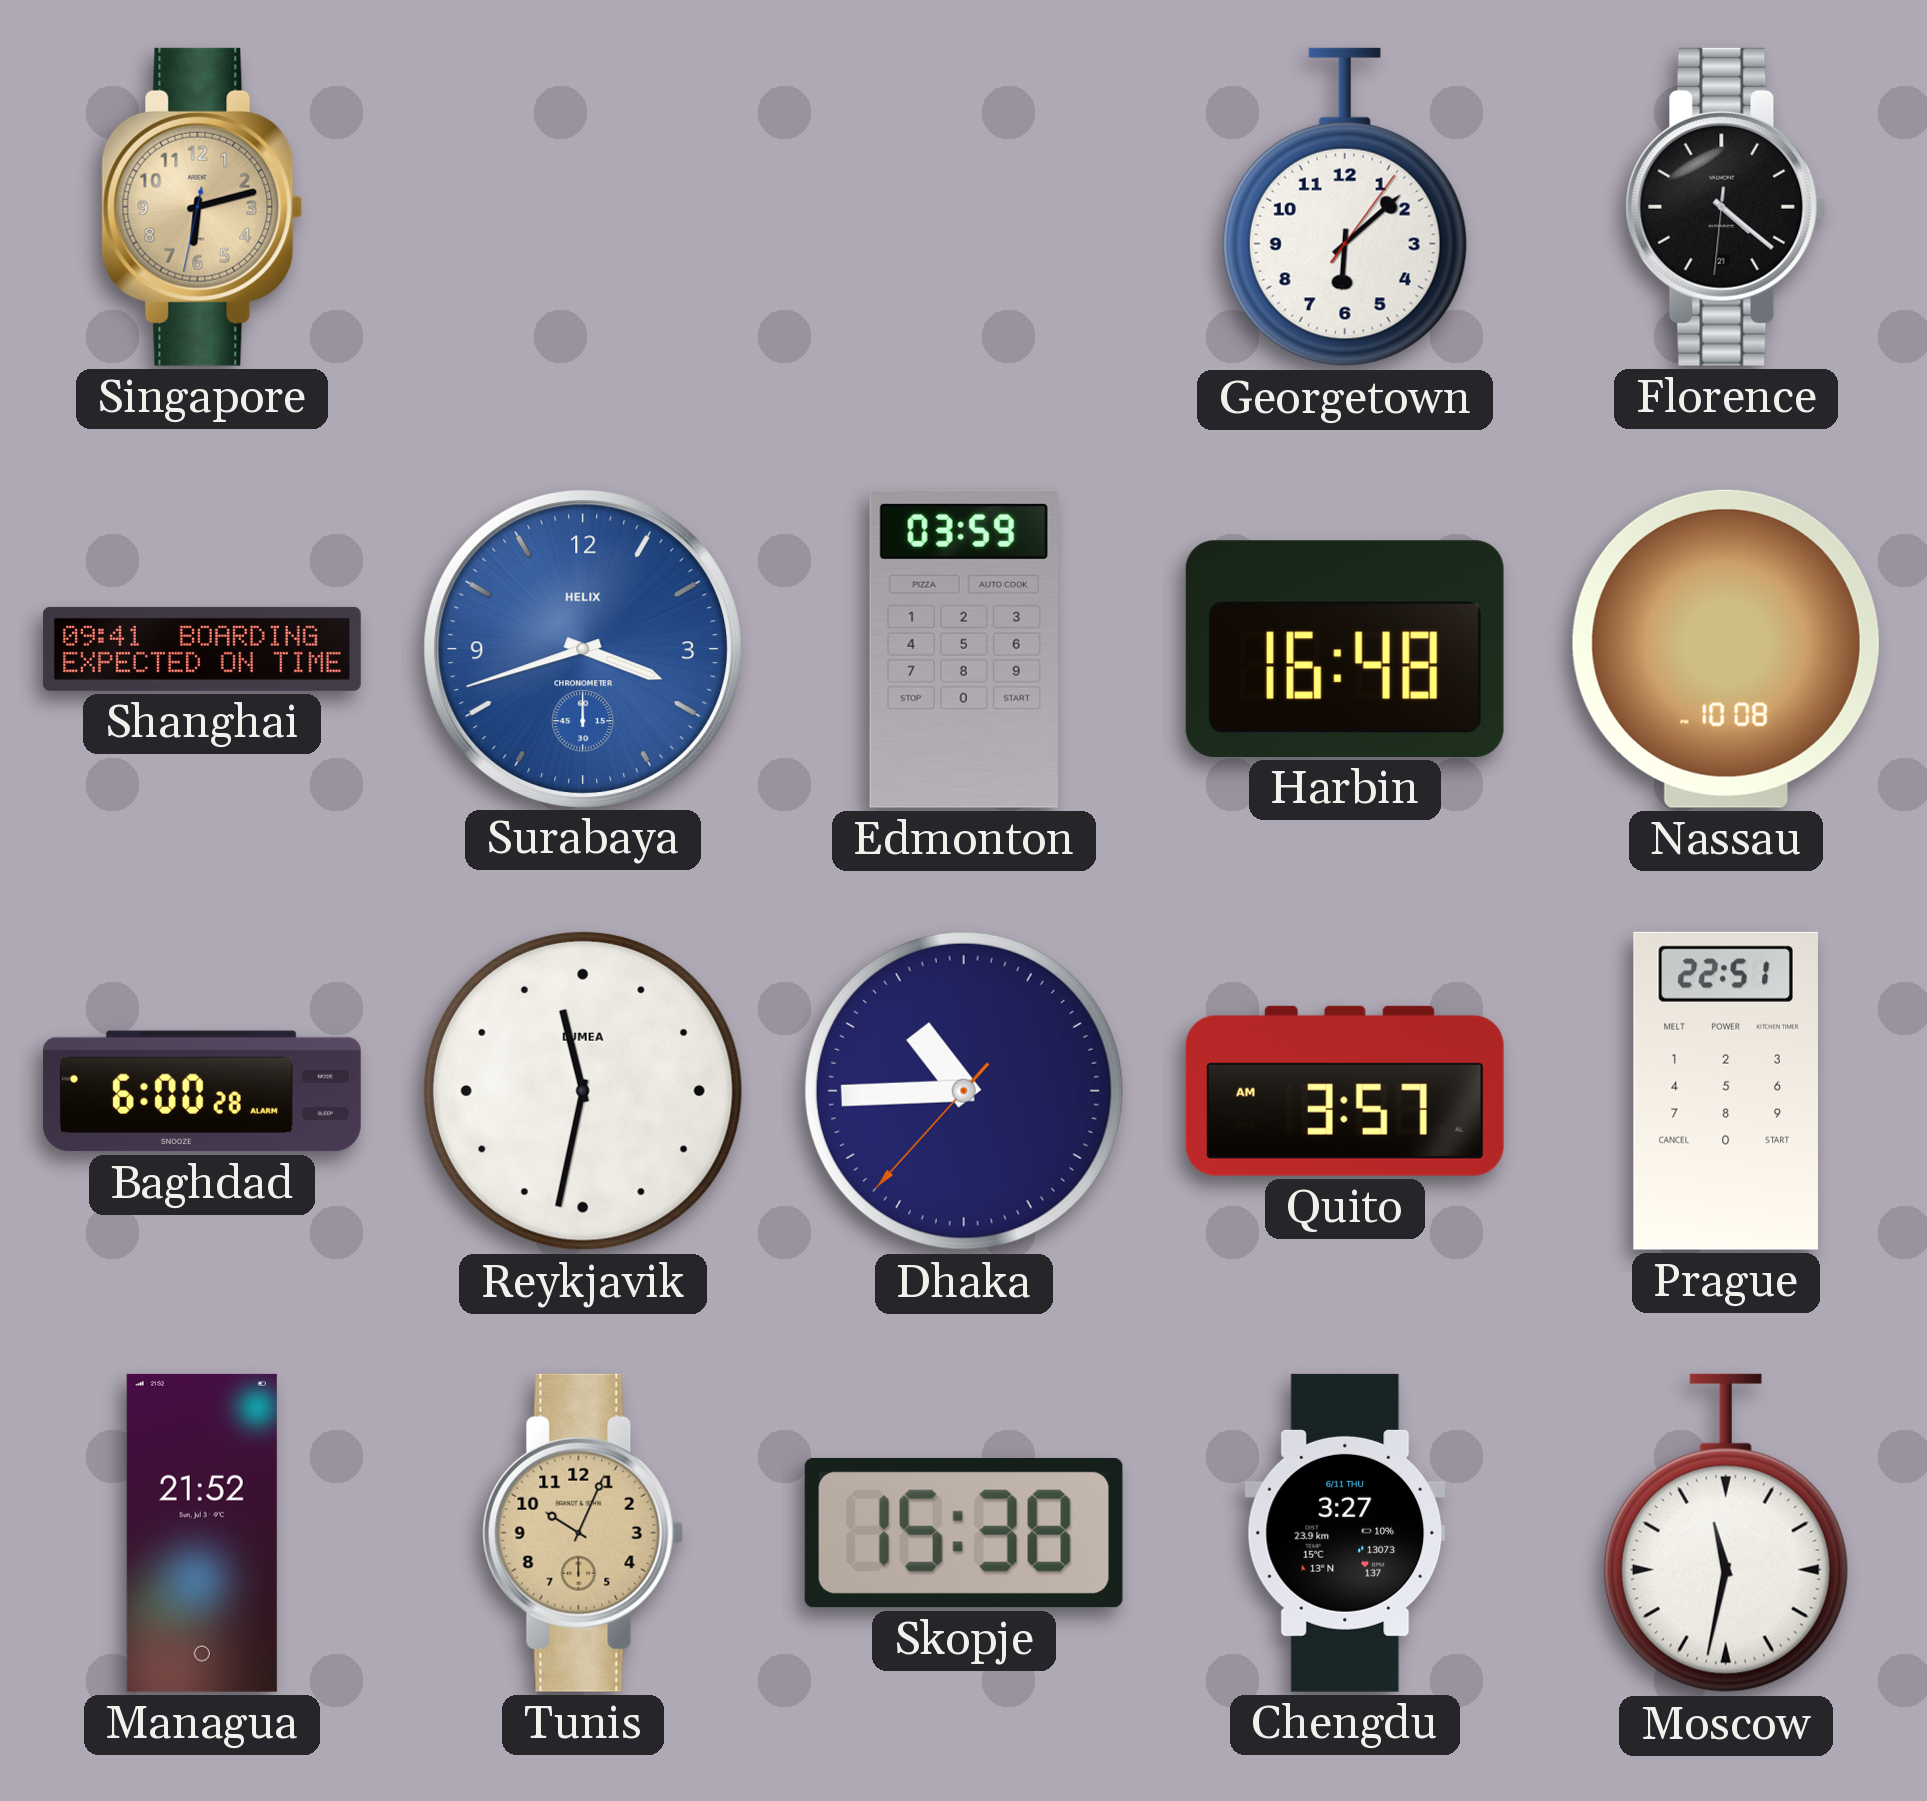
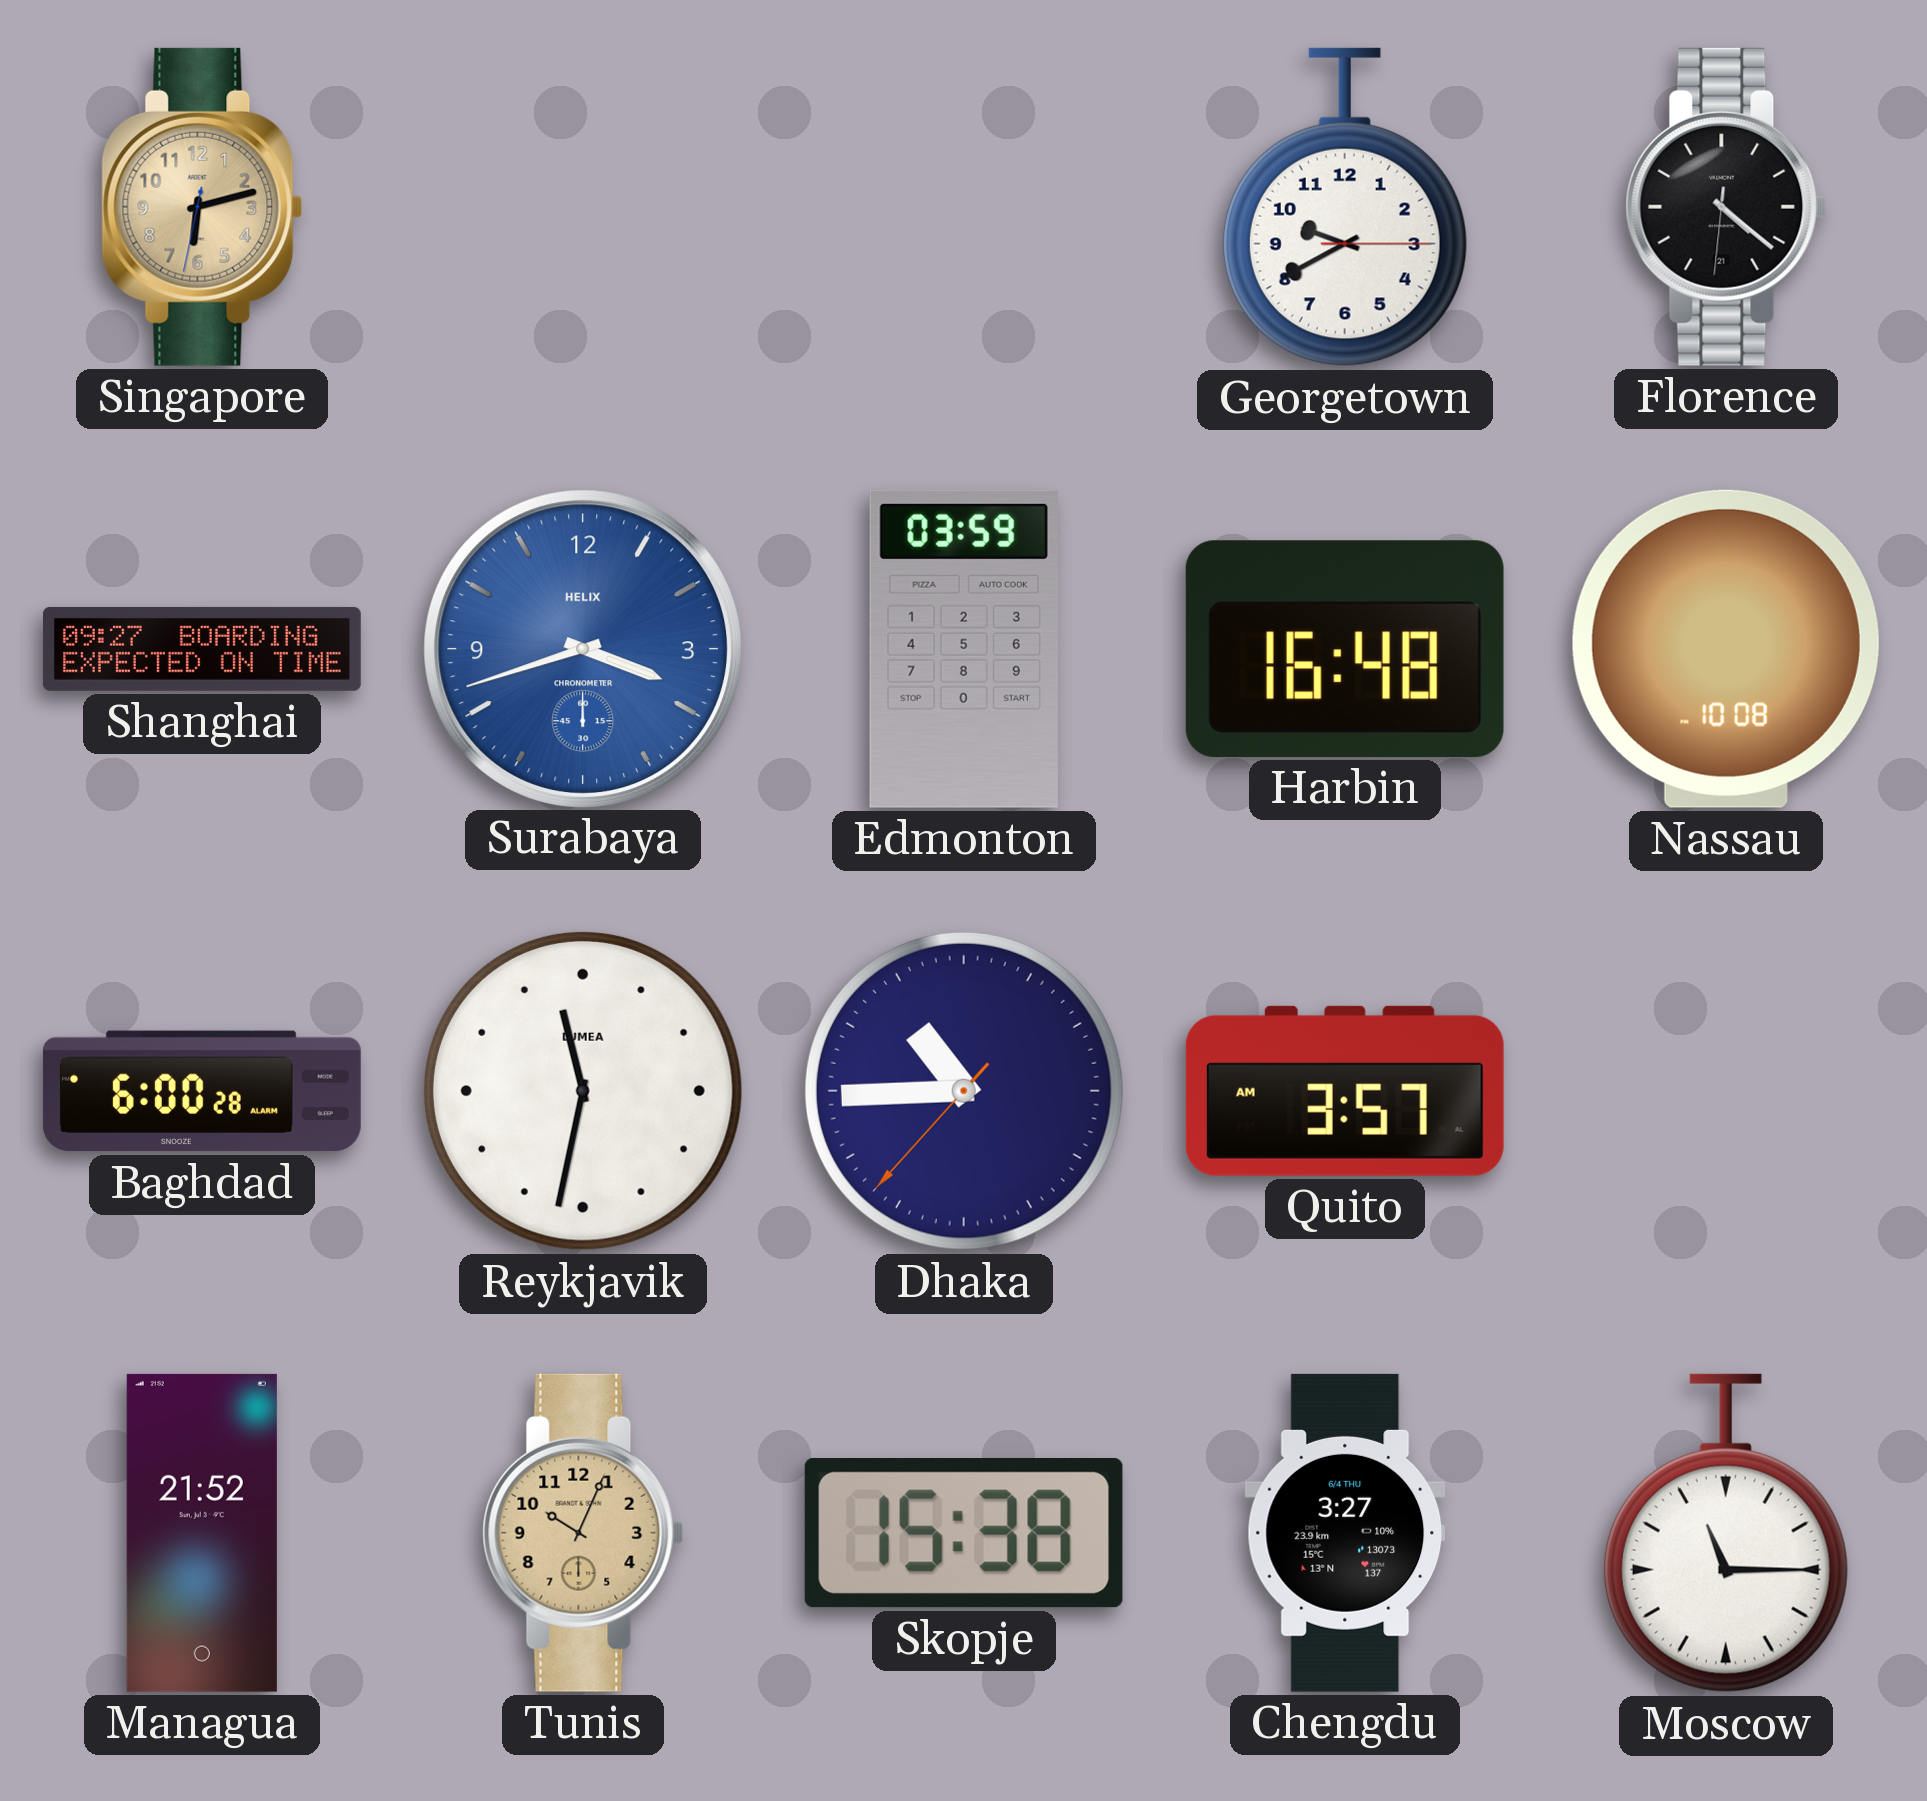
Georgetown: 6:08 -> 9:40
Shanghai: 09:41 -> 09:27
Prague: 22:51 -> none
Chengdu date: 6/11 THU -> 6/4 THU
Moscow: 11:32 -> 11:15
